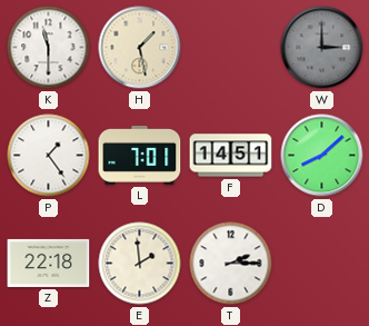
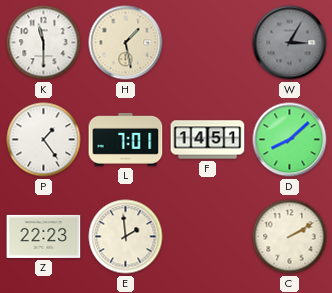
W: 3:00 -> 3:05
Z: 22:18 -> 22:23
T: 2:15 -> none
C: none -> 2:10
